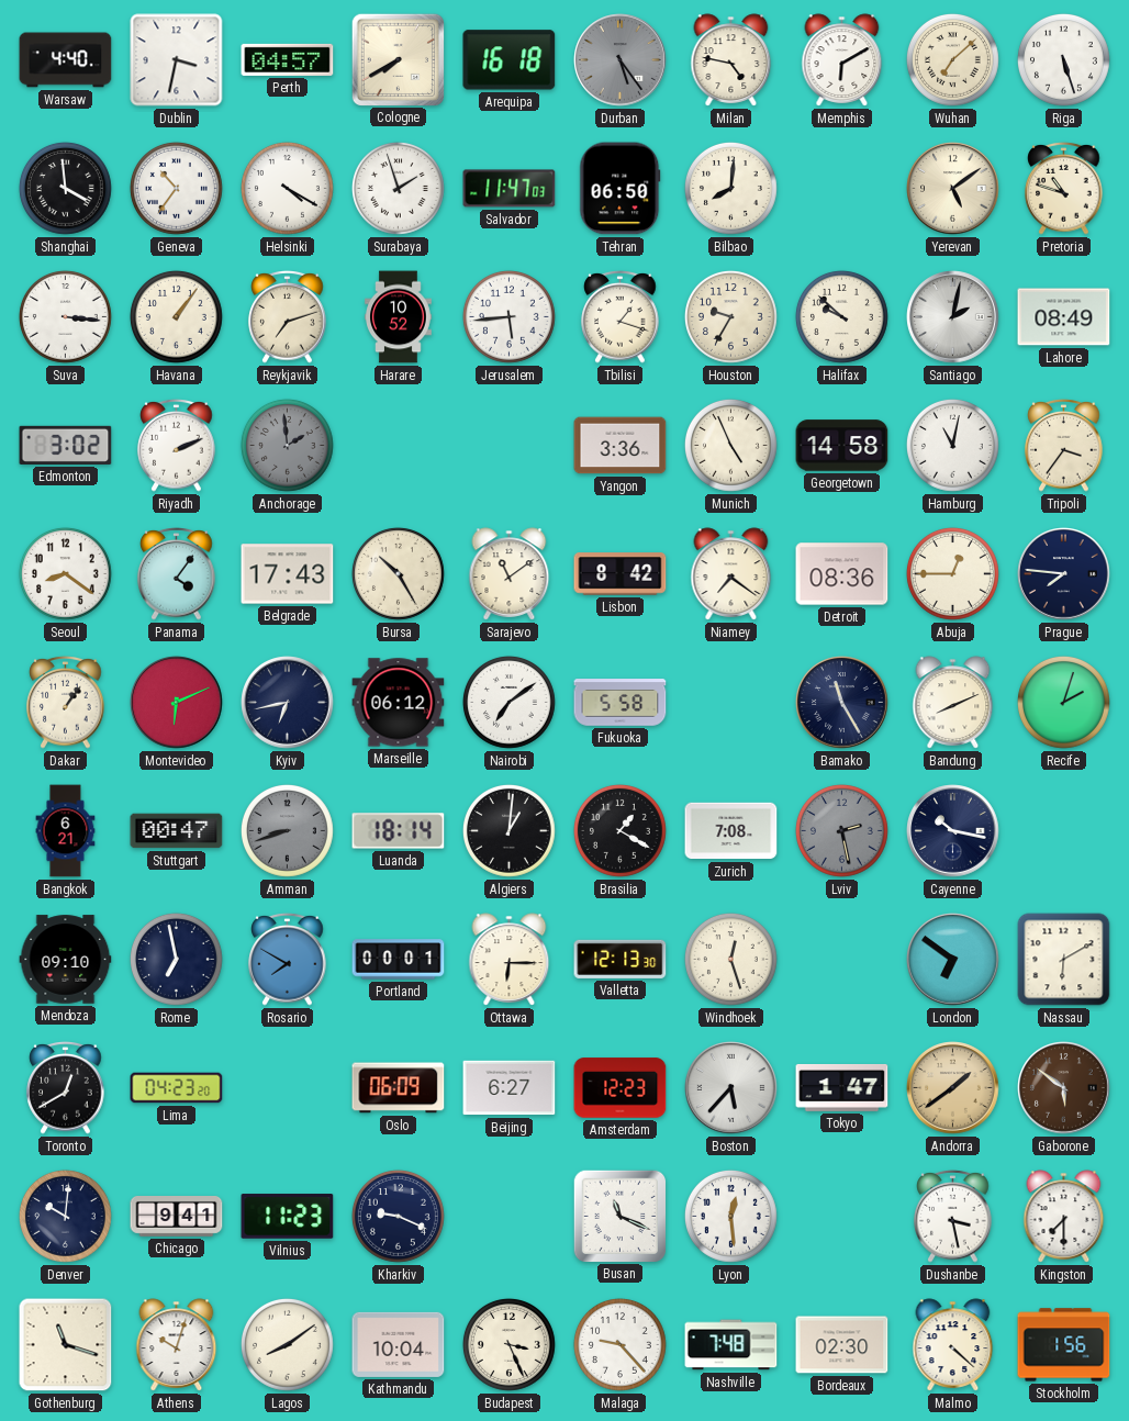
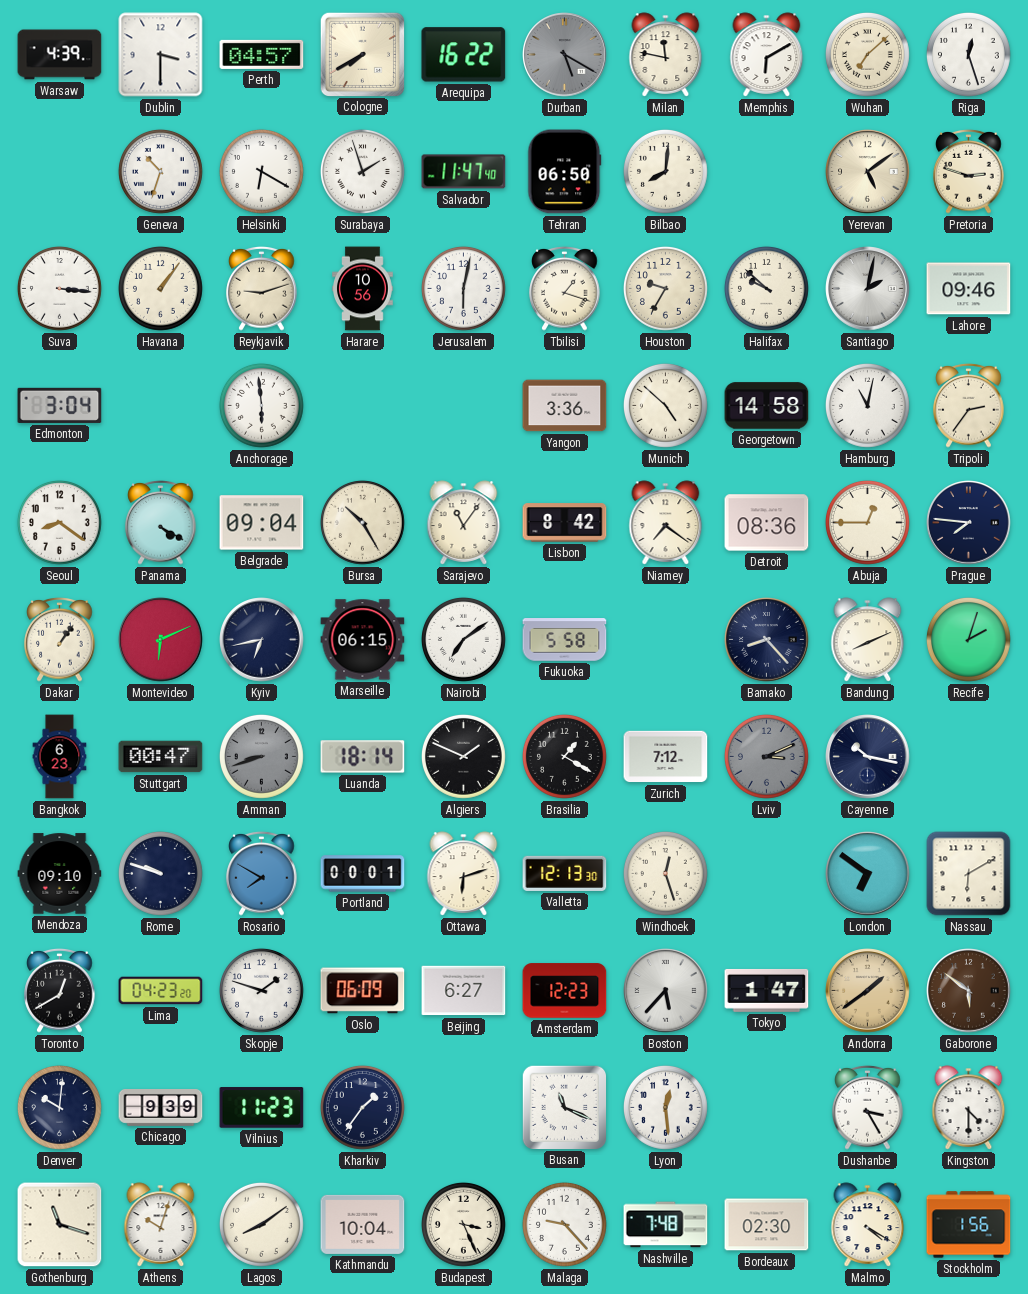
Warsaw: 4:40 -> 4:39
Dublin: 3:32 -> 3:30
Arequipa: 16:18 -> 16:22
Durban: 5:24 -> 5:20
Milan: 4:47 -> 11:47
Riga: 5:27 -> 12:27
Shanghai: 3:59 -> none
Geneva: 10:36 -> 10:33
Helsinki: 4:20 -> 6:20
Salvador: 11:47:03 -> 11:47:40
Pretoria: 10:48 -> 2:48
Reykjavik: 7:12 -> 9:12
Harare: 10:52 -> 10:56
Jerusalem: 5:44 -> 6:02
Lahore: 08:49 -> 09:46
Edmonton: 3:02 -> 3:04
Riyadh: 2:11 -> none
Anchorage: 1:59 -> 5:59
Anchorage dial: grey -> white
Munich: 4:56 -> 4:52
Tripoli: 3:36 -> 2:36
Panama: 4:06 -> 4:20
Belgrade: 17:43 -> 09:04
Sarajevo: 11:09 -> 11:06
Marseille: 06:12 -> 06:15
Bamako: 11:25 -> 8:23
Bangkok: 6:21 -> 6:23
Algiers: 1:01 -> 1:49
Zurich: 7:08 -> 7:12
Lviv: 2:28 -> 3:11
Rome: 6:58 -> 9:48
Ottawa: 6:15 -> 6:12
Skopje: none -> 1:48
Chicago: 9:41 -> 9:39
Kharkiv: 9:19 -> 1:36
Dushanbe: 3:28 -> 3:25
Kingston: 7:30 -> 4:30
Malmo: 4:22 -> 4:20
